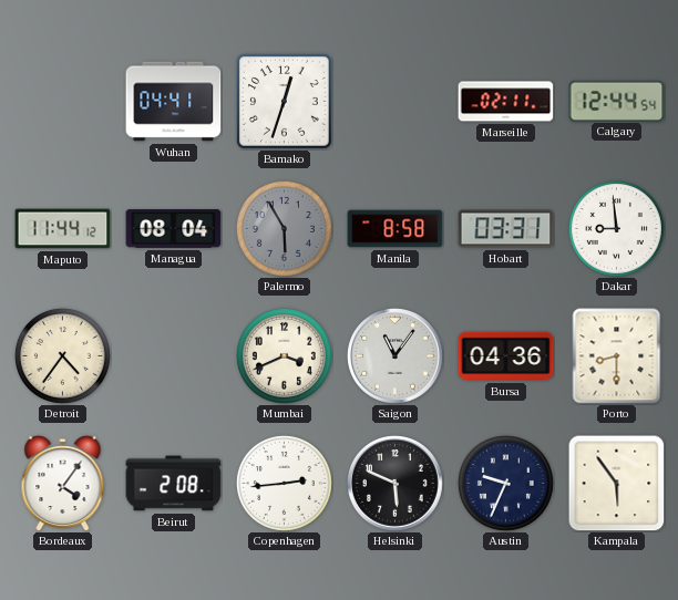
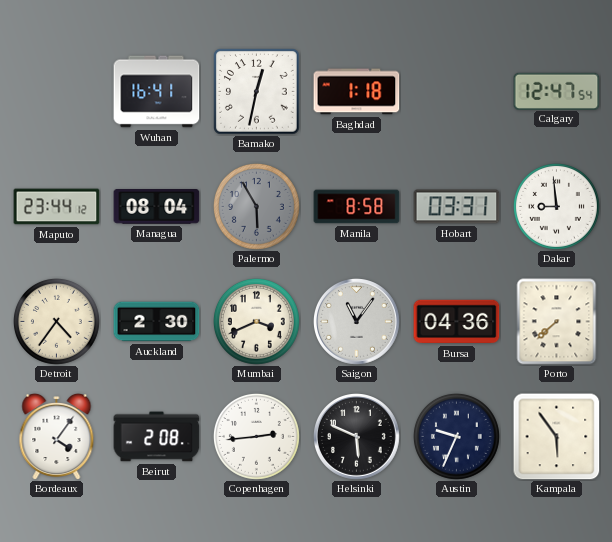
Wuhan: 04:41 -> 16:41
Bamako: 12:33 -> 12:32
Baghdad: none -> 1:18
Marseille: 02:11 -> none
Calgary: 12:44 -> 12:47
Maputo: 11:44 -> 23:44
Auckland: none -> 2:30
Porto: 8:30 -> 7:38
